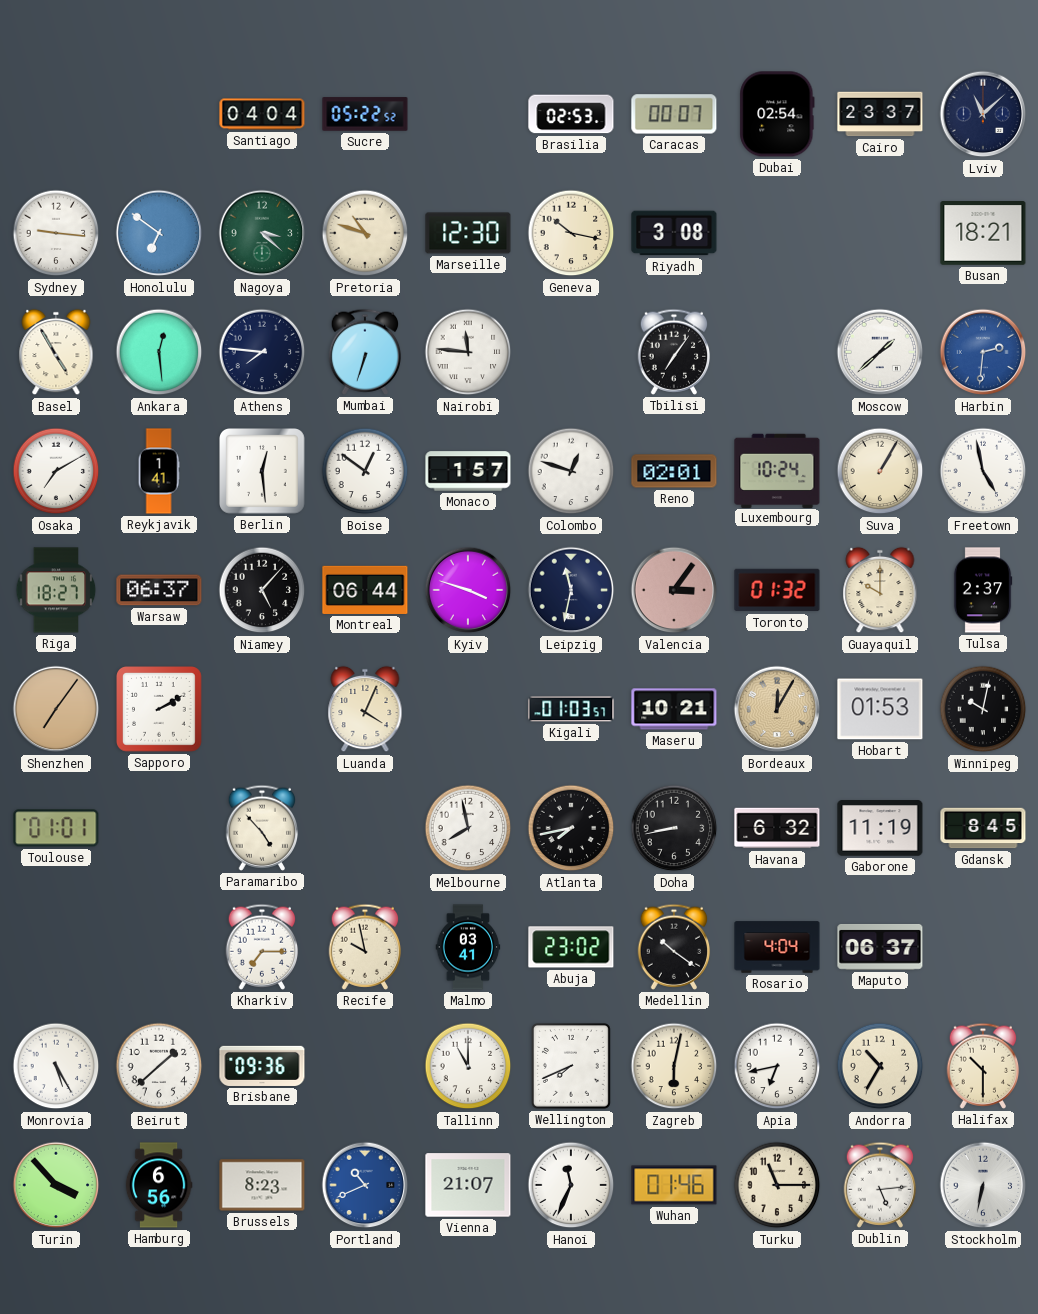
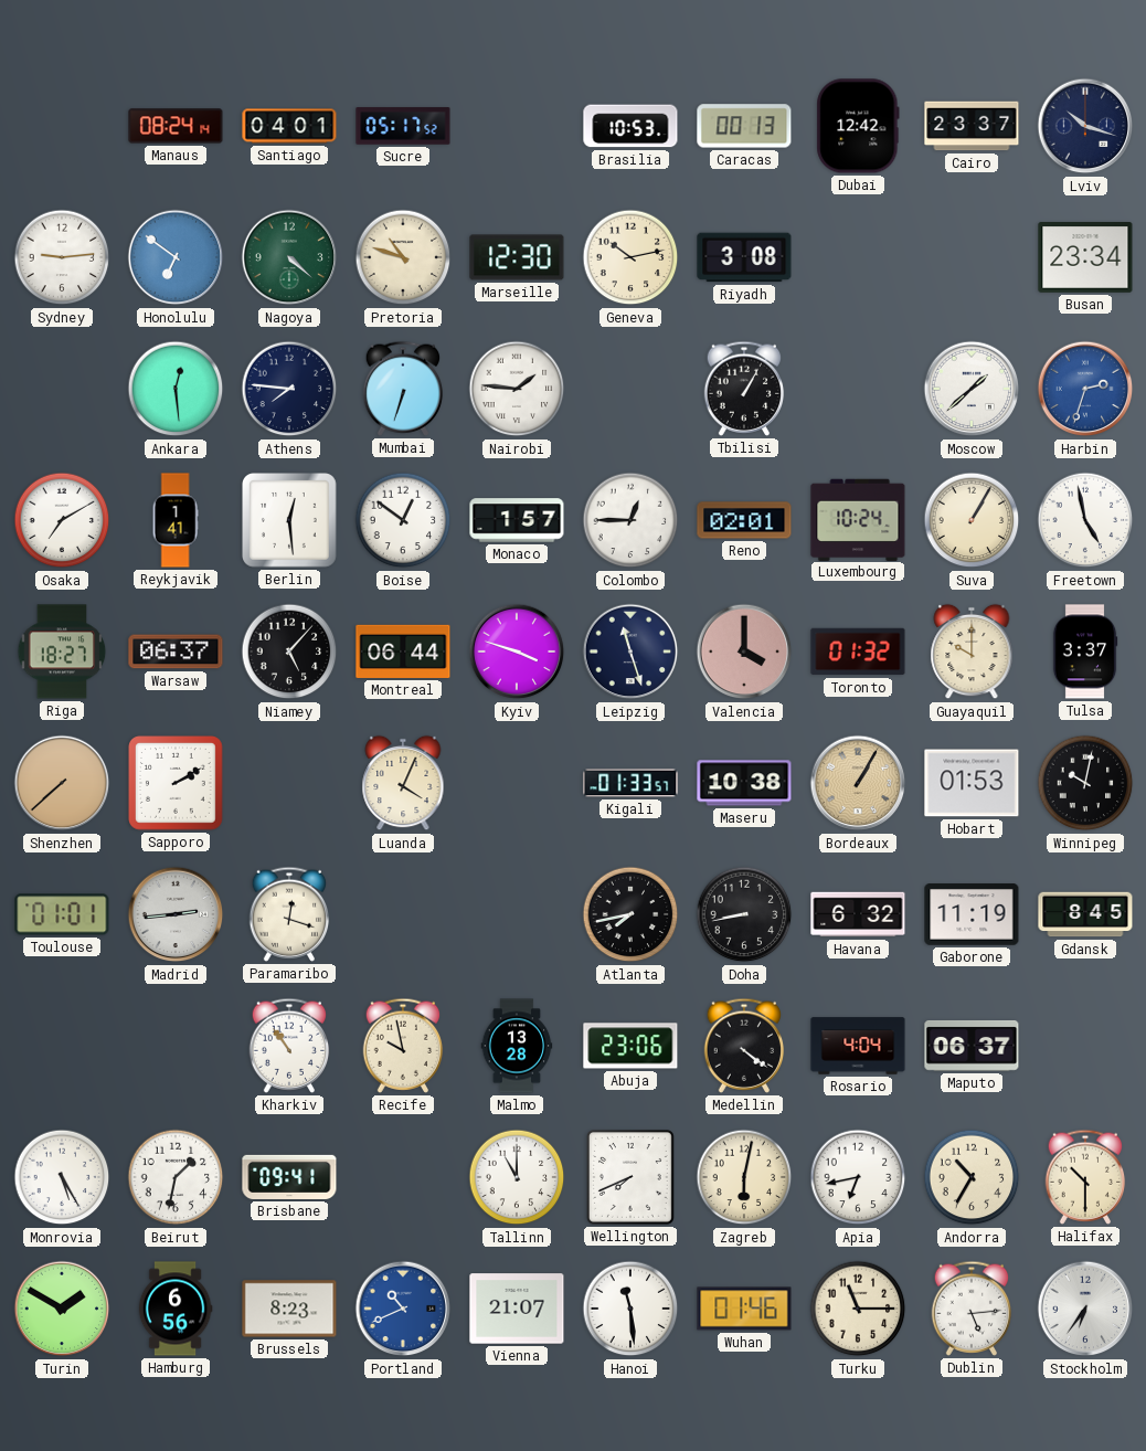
Manaus: none -> 08:24
Santiago: 04:04 -> 04:01
Sucre: 05:22 -> 05:17
Brasilia: 02:53 -> 10:53
Caracas: 00:07 -> 00:13
Dubai: 02:54 -> 12:42
Lviv: 11:08 -> 10:18
Sydney: 9:16 -> 9:14
Nagoya: 3:22 -> 4:22
Geneva: 10:17 -> 10:13
Busan: 18:21 -> 23:34
Basel: 4:55 -> none
Nairobi: 11:46 -> 1:46
Tbilisi: 7:06 -> 1:05
Harbin: 2:31 -> 2:33
Colombo: 12:48 -> 12:45
Leipzig: 11:32 -> 11:27
Valencia: 3:06 -> 4:00
Tulsa: 2:37 -> 3:37
Shenzhen: 7:06 -> 7:38
Kigali: 01:03 -> 01:33
Maseru: 10:21 -> 10:38
Bordeaux: 12:05 -> 1:05
Madrid: none -> 2:44
Paramaribo: 4:53 -> 12:18
Melbourne: 7:58 -> none
Kharkiv: 7:15 -> 10:54
Malmo: 03:41 -> 13:28
Abuja: 23:02 -> 23:06
Medellin: 10:21 -> 4:21
Beirut: 1:38 -> 1:32
Brisbane: 09:36 -> 09:41
Turin: 3:53 -> 1:50
Hanoi: 11:34 -> 11:29
Stockholm: 6:32 -> 6:36
